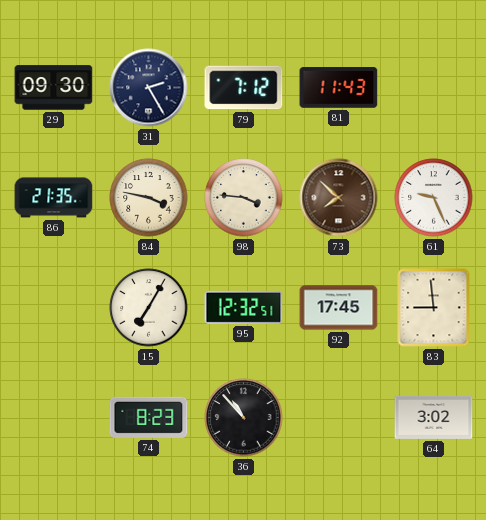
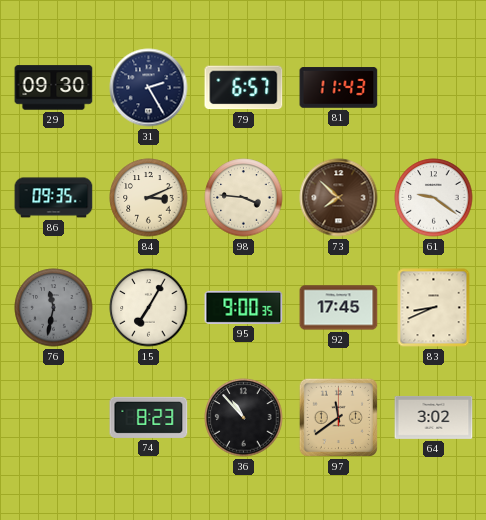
79: 7:12 -> 6:57
86: 21:35 -> 09:35
84: 3:47 -> 3:11
61: 9:26 -> 9:21
76: none -> 11:32
95: 12:32 -> 9:00
83: 8:59 -> 8:41
97: none -> 11:39
